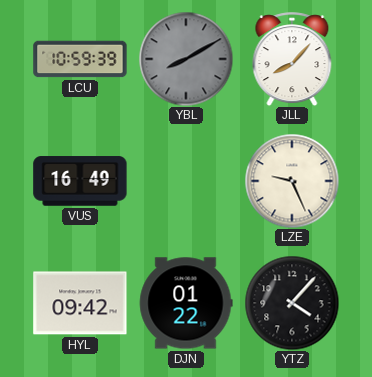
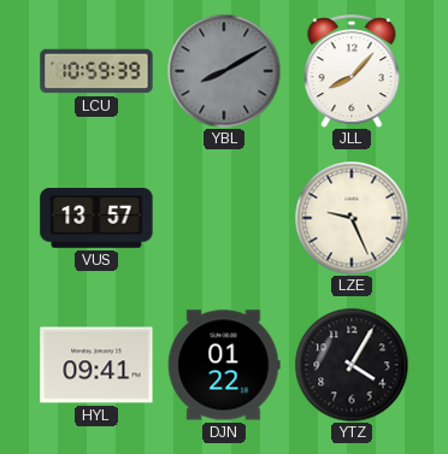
VUS: 16:49 -> 13:57
HYL: 09:42 -> 09:41
YTZ: 4:07 -> 4:05
